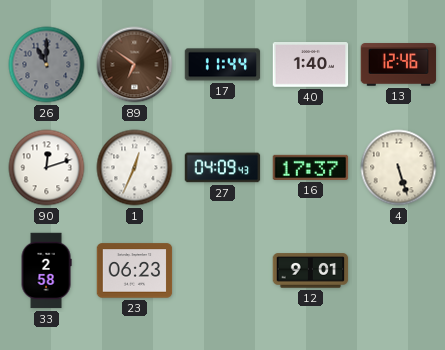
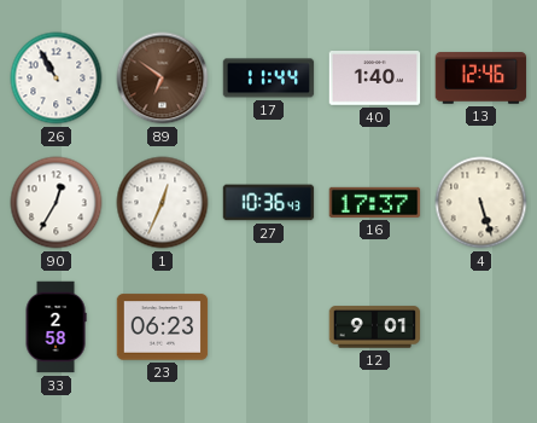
26: 11:00 -> 10:55
26 dial: grey -> white
90: 12:12 -> 12:35
27: 04:09 -> 10:36
